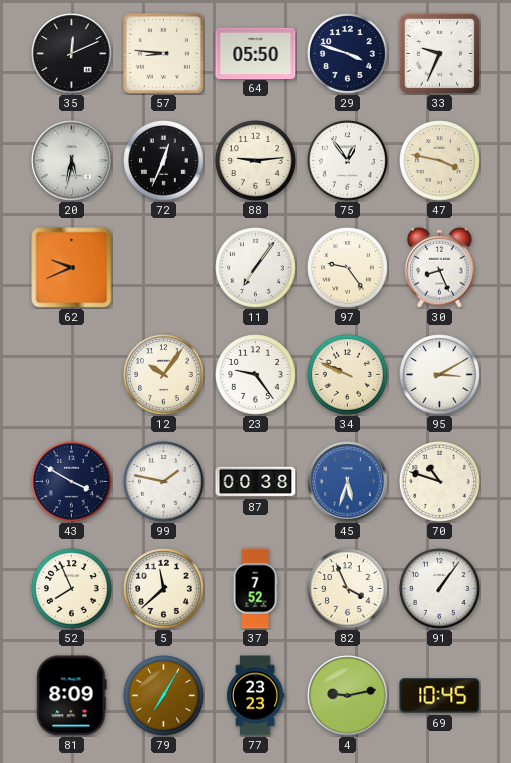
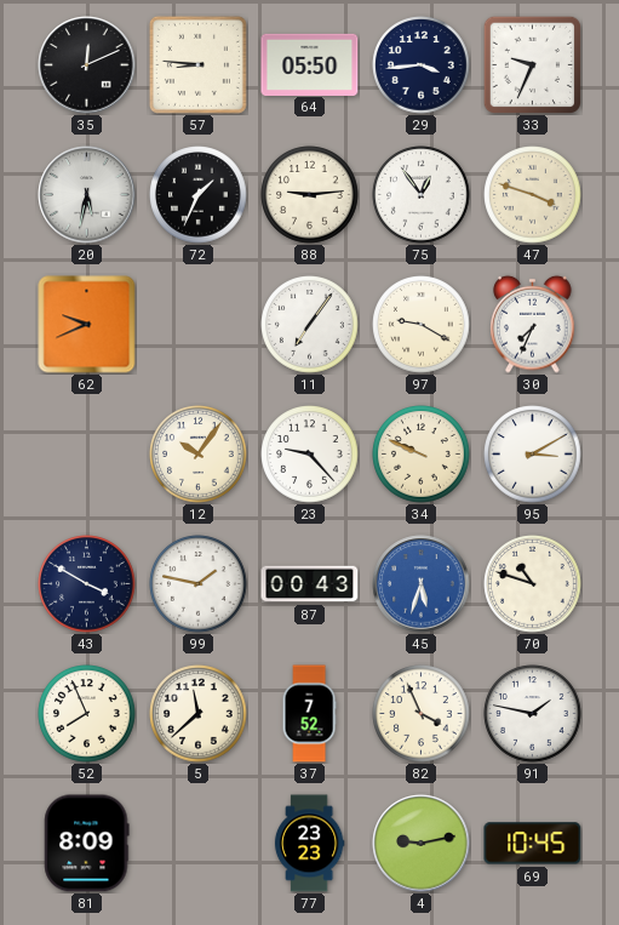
29: 3:48 -> 3:44
72: 12:34 -> 1:34
47: 3:47 -> 3:48
97: 9:24 -> 9:20
30: 8:26 -> 7:34
23: 9:24 -> 9:23
87: 00:38 -> 00:43
91: 1:06 -> 1:47
79: 7:05 -> none
